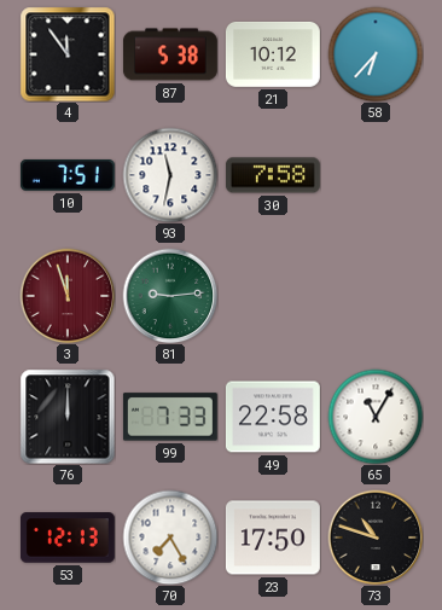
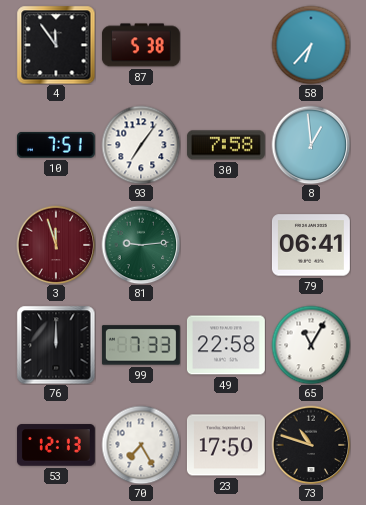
21: 10:12 -> none
93: 11:32 -> 7:06
8: none -> 12:59
79: none -> 06:41
